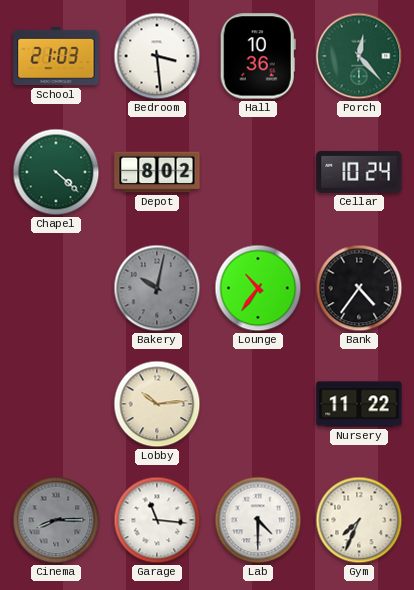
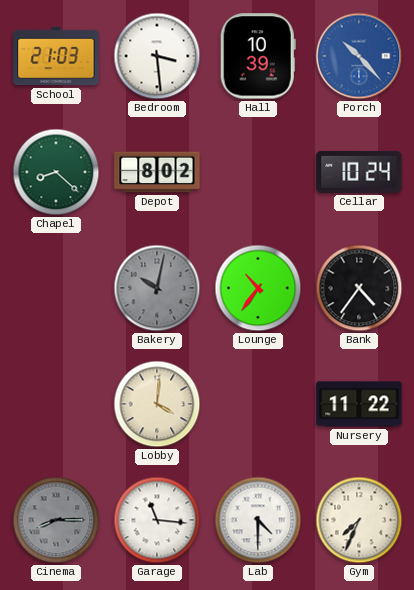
Hall: 10:36 -> 10:39
Porch: 12:23 -> 10:23
Porch dial: green -> blue
Chapel: 4:22 -> 8:22
Lobby: 10:14 -> 4:01
